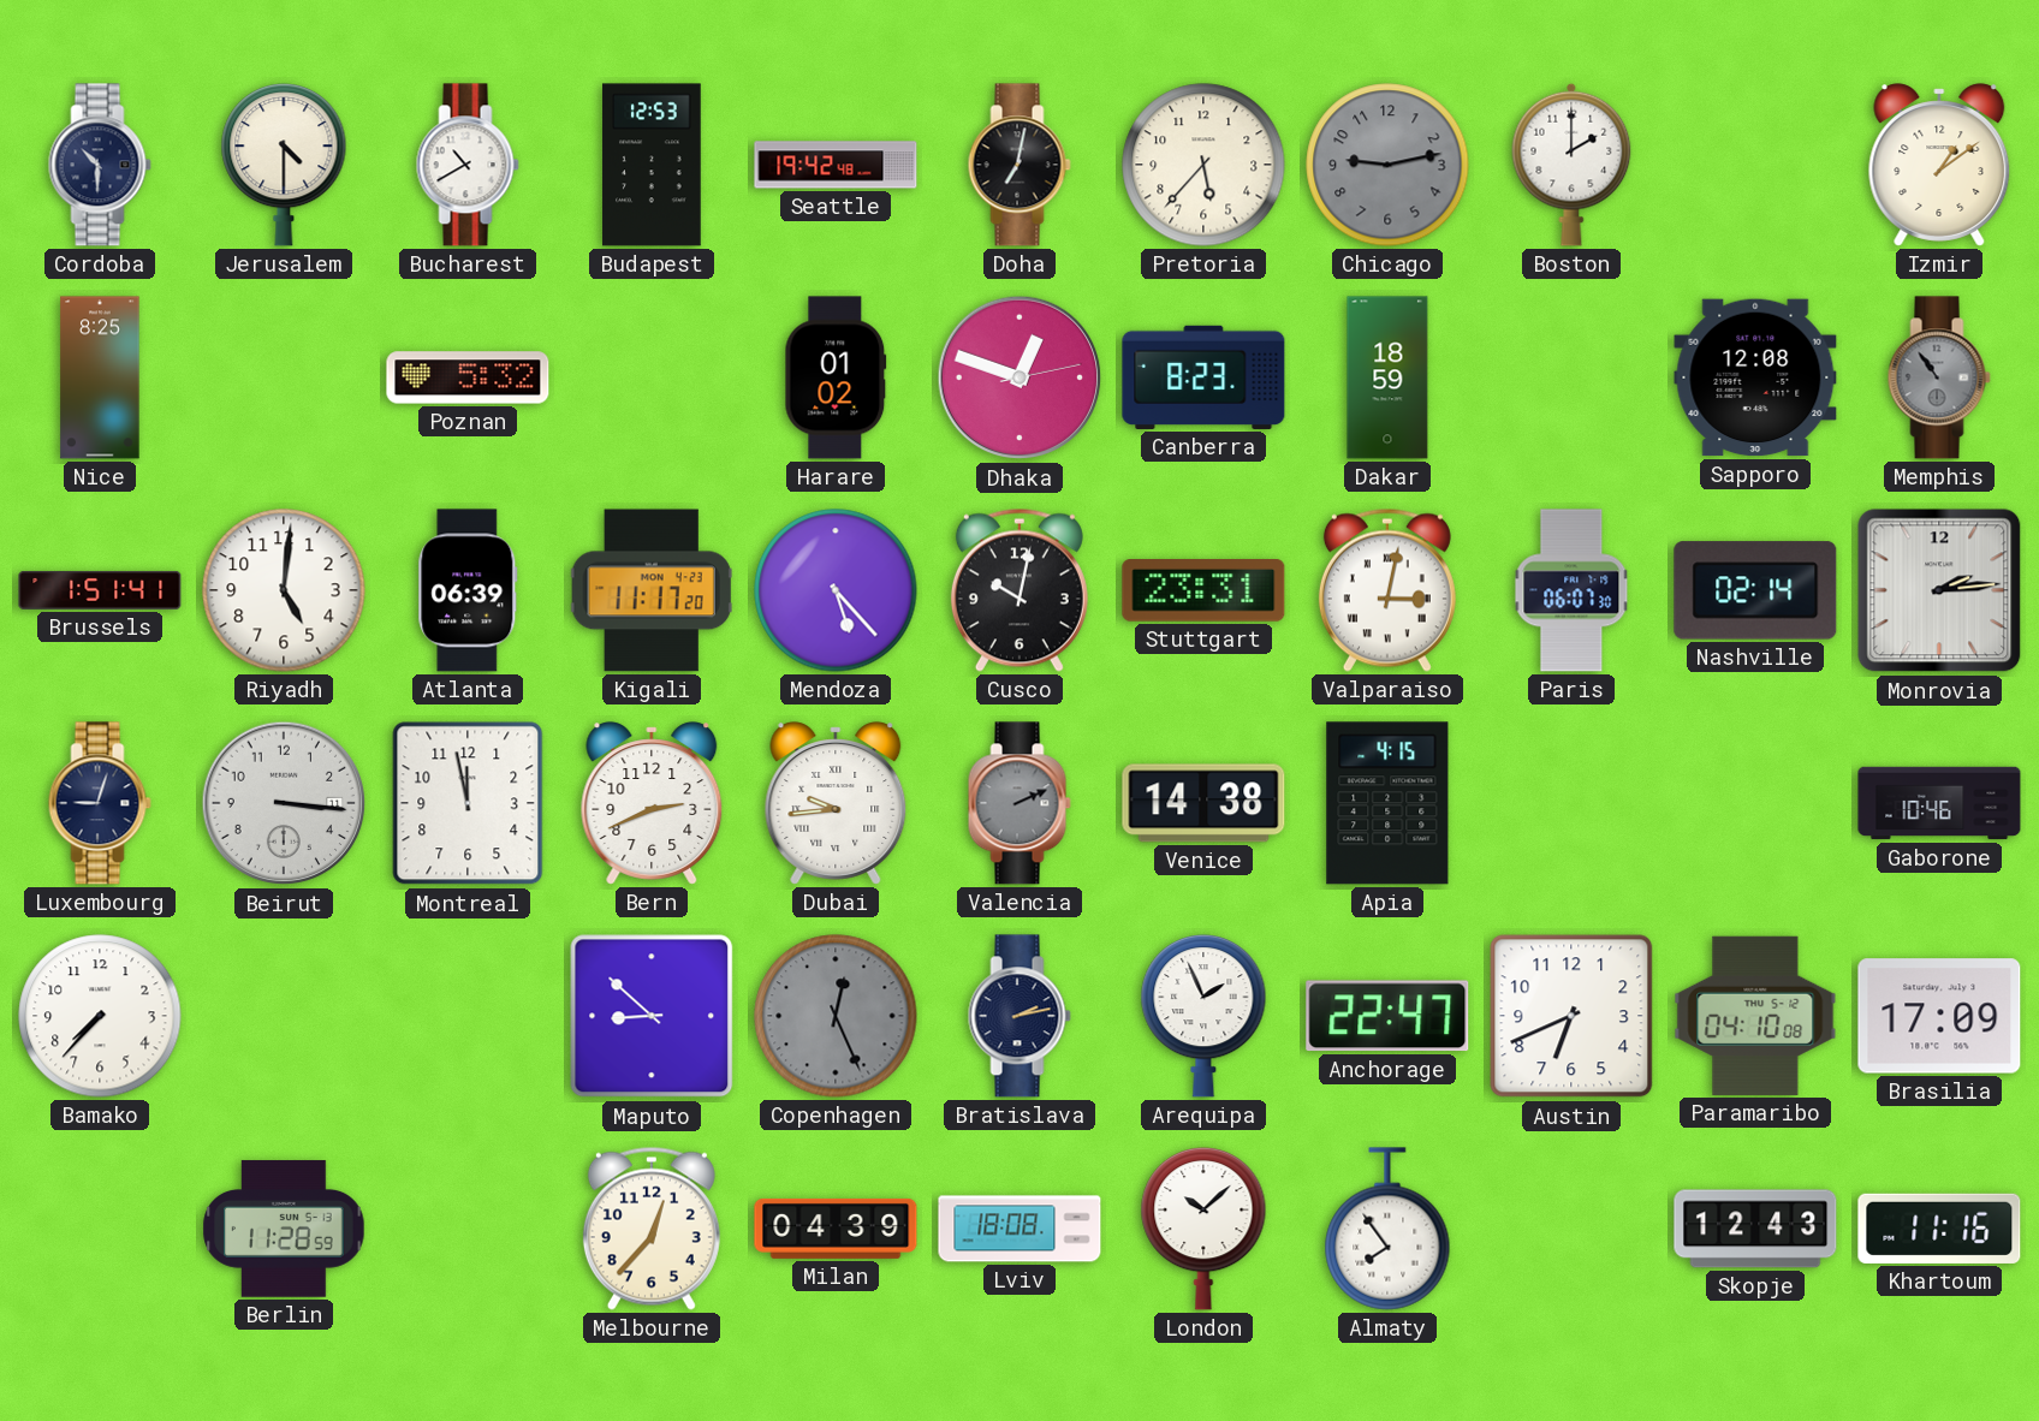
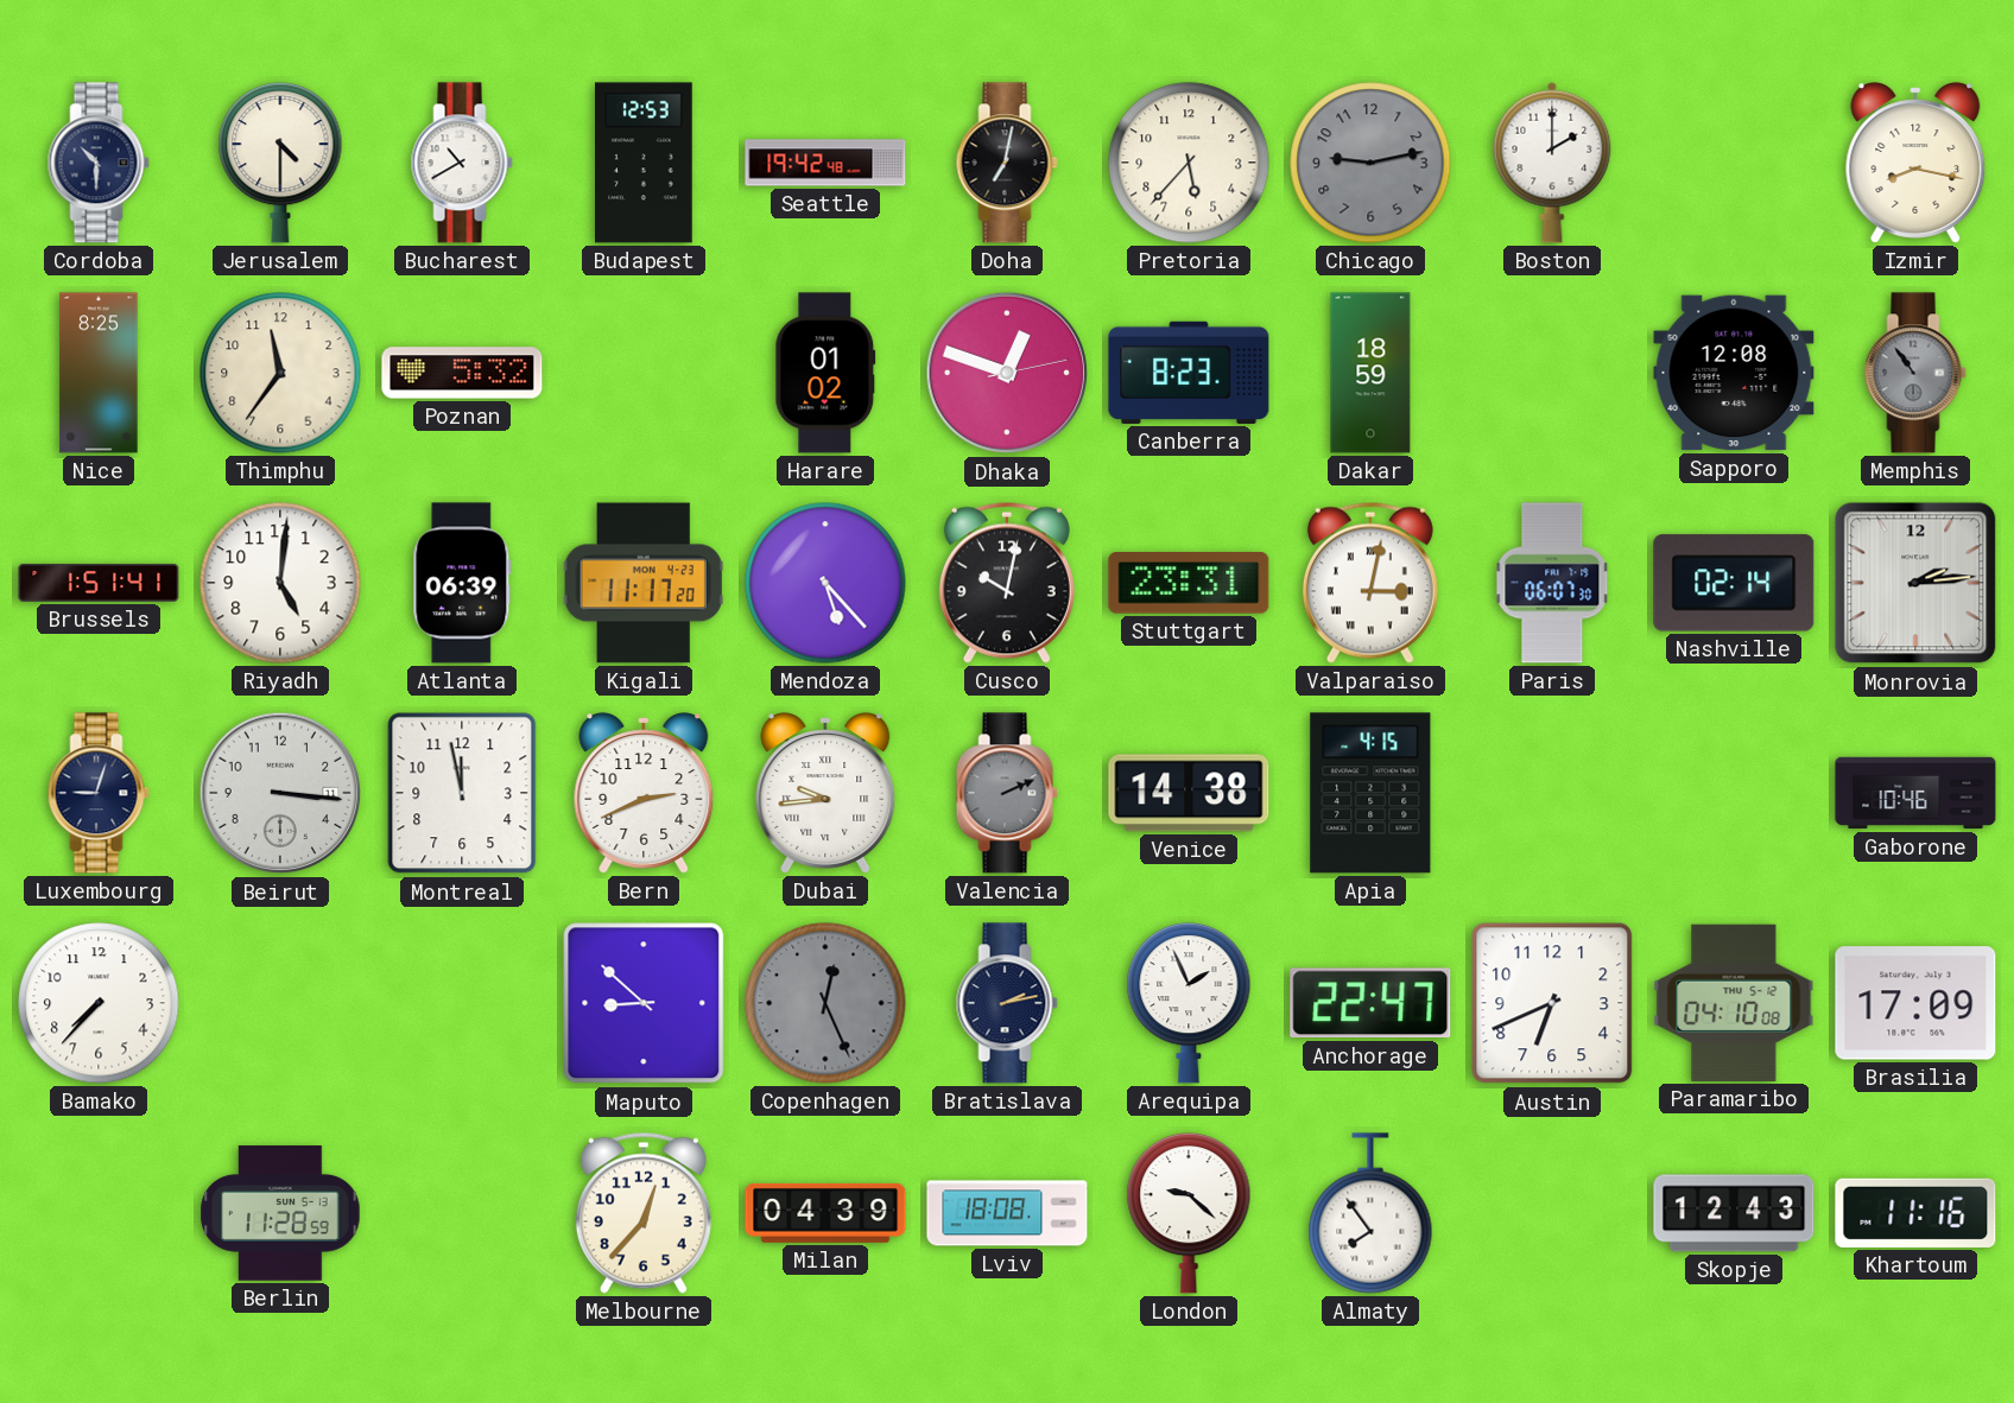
Izmir: 1:09 -> 8:17
Thimphu: none -> 11:36
London: 10:08 -> 9:22
